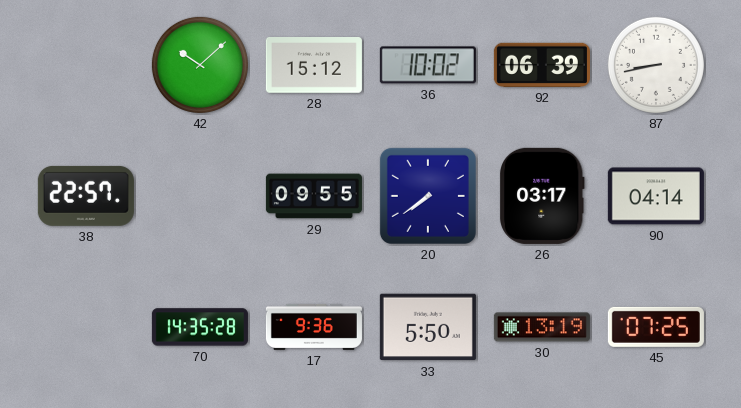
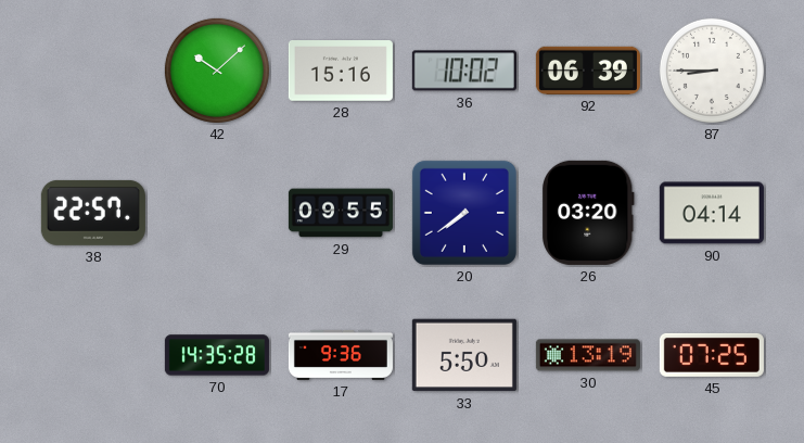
28: 15:12 -> 15:16
87: 8:43 -> 8:45
26: 03:17 -> 03:20
